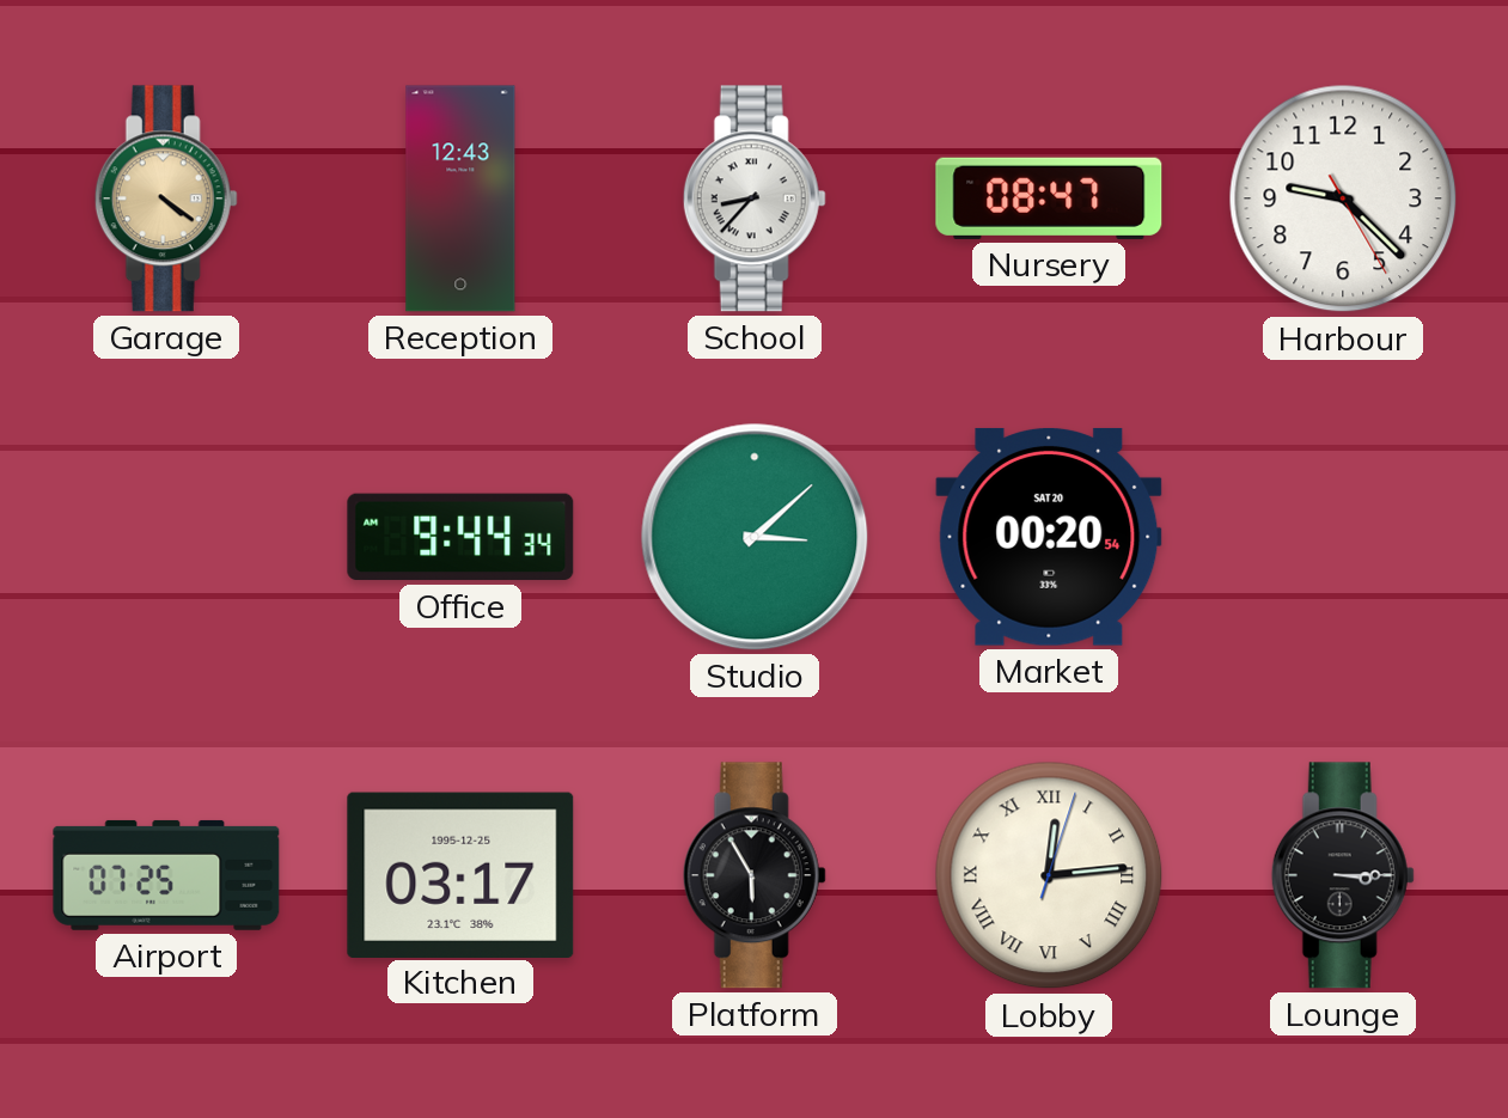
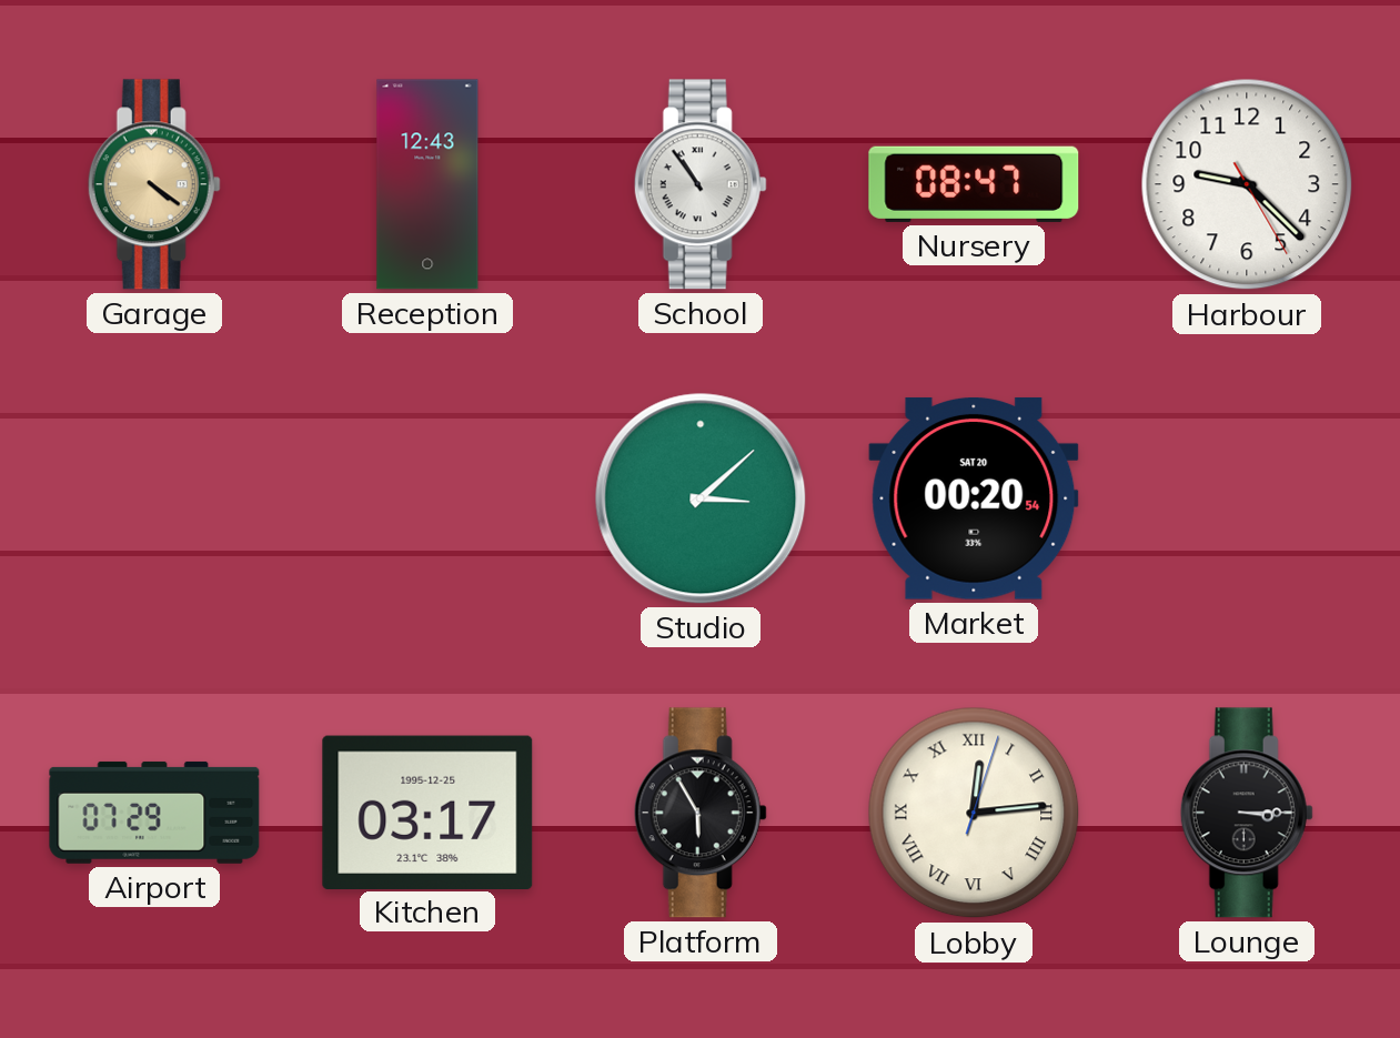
School: 8:37 -> 10:54
Office: 9:44 -> none
Airport: 07:25 -> 07:29
